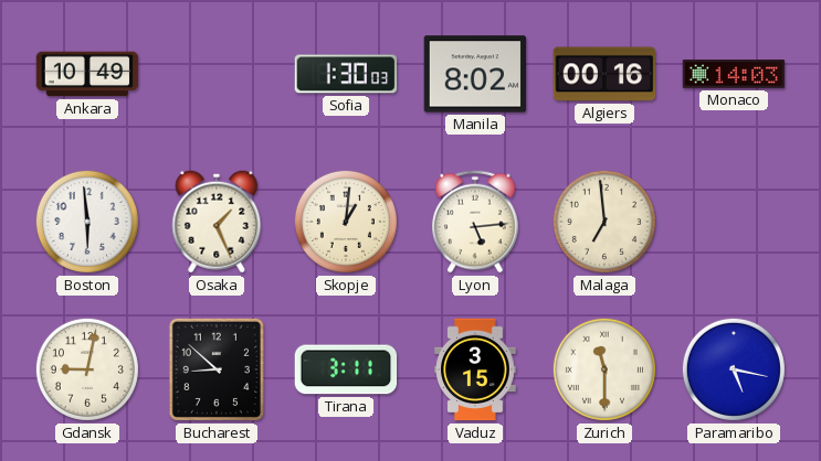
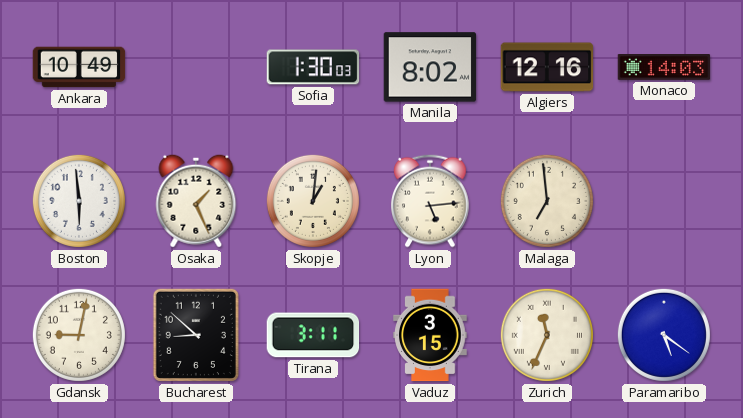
Algiers: 00:16 -> 12:16
Zurich: 11:30 -> 11:34
Paramaribo: 5:17 -> 5:21
